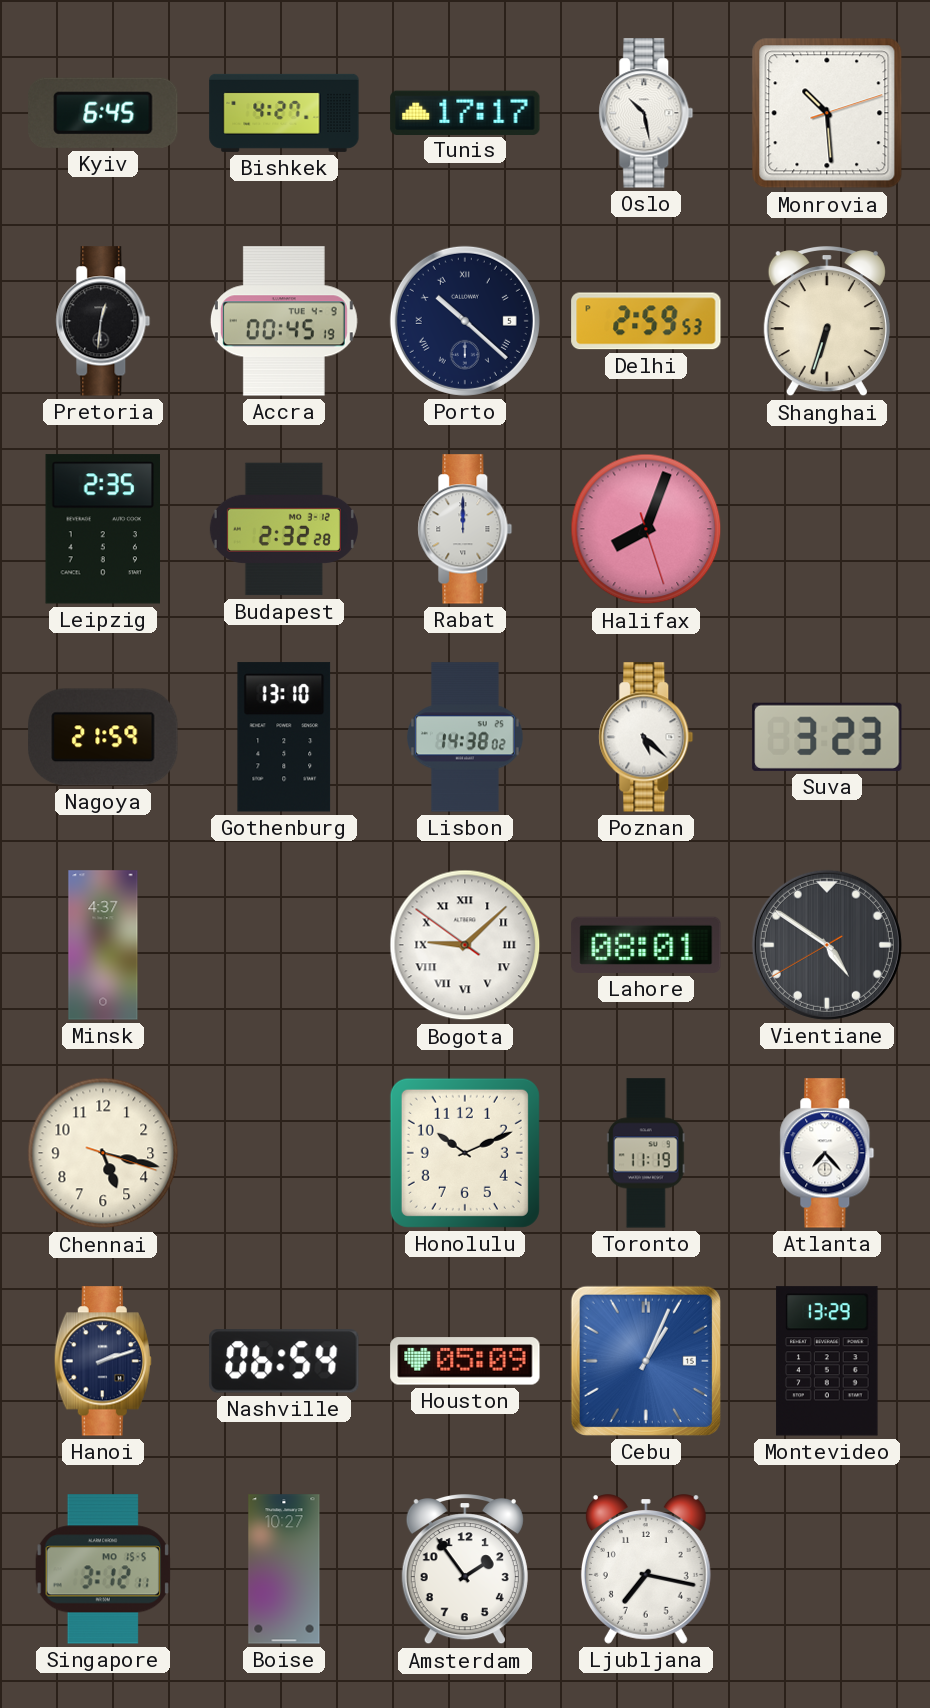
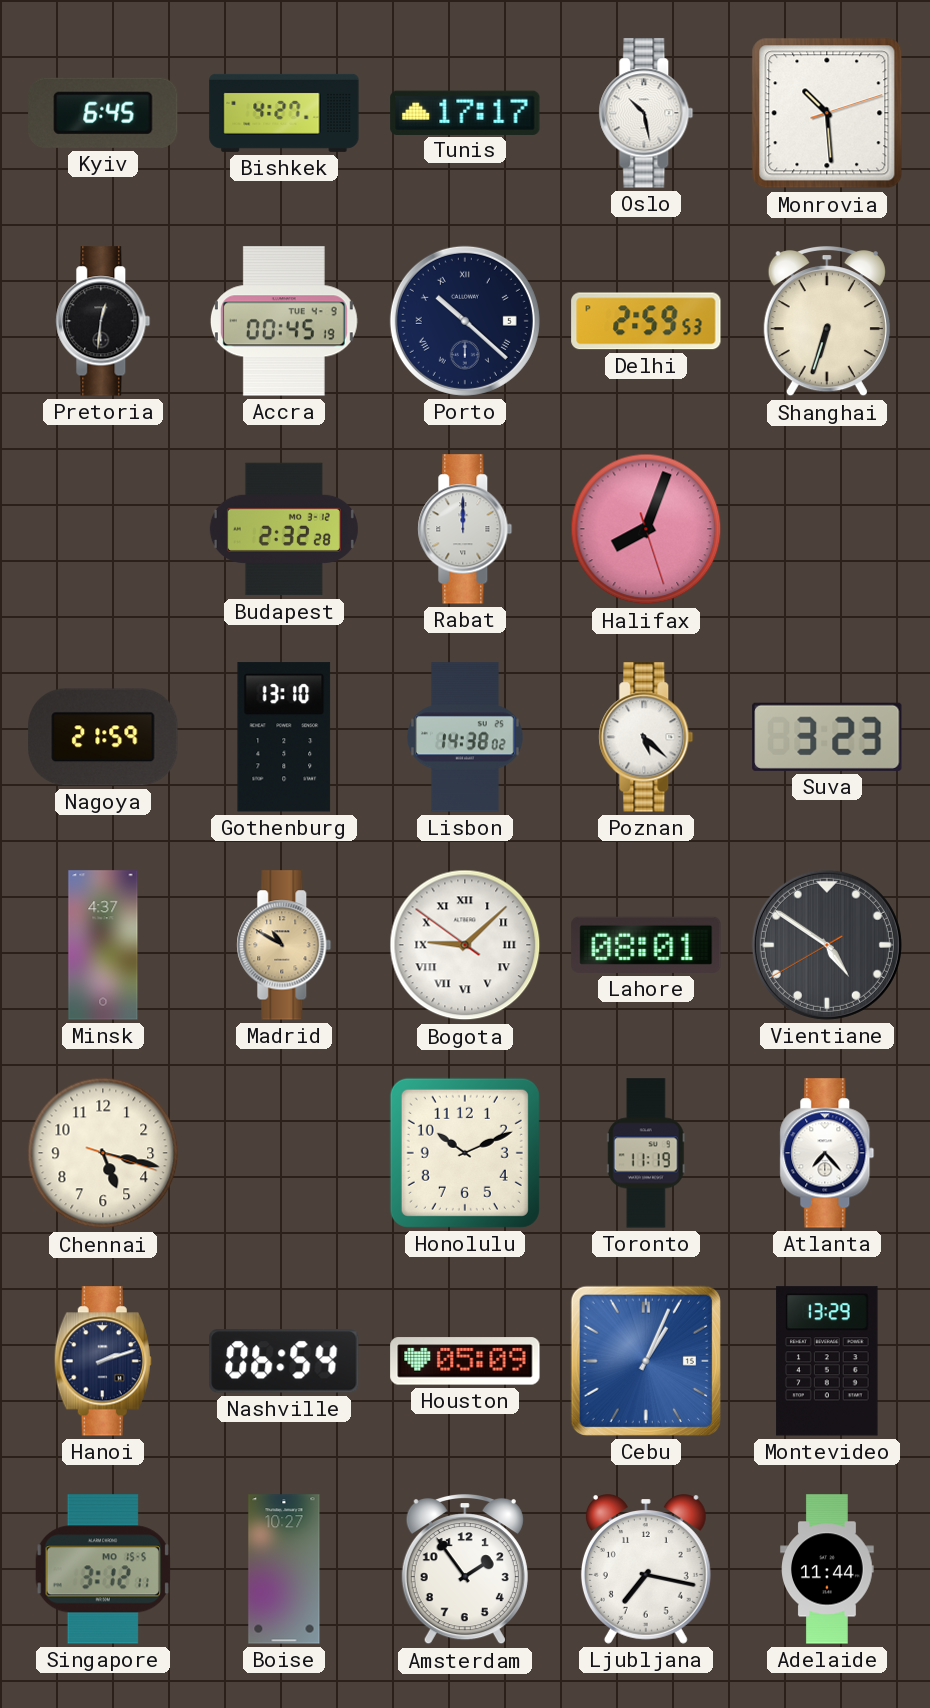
Leipzig: 2:35 -> none
Madrid: none -> 10:50
Adelaide: none -> 11:44
